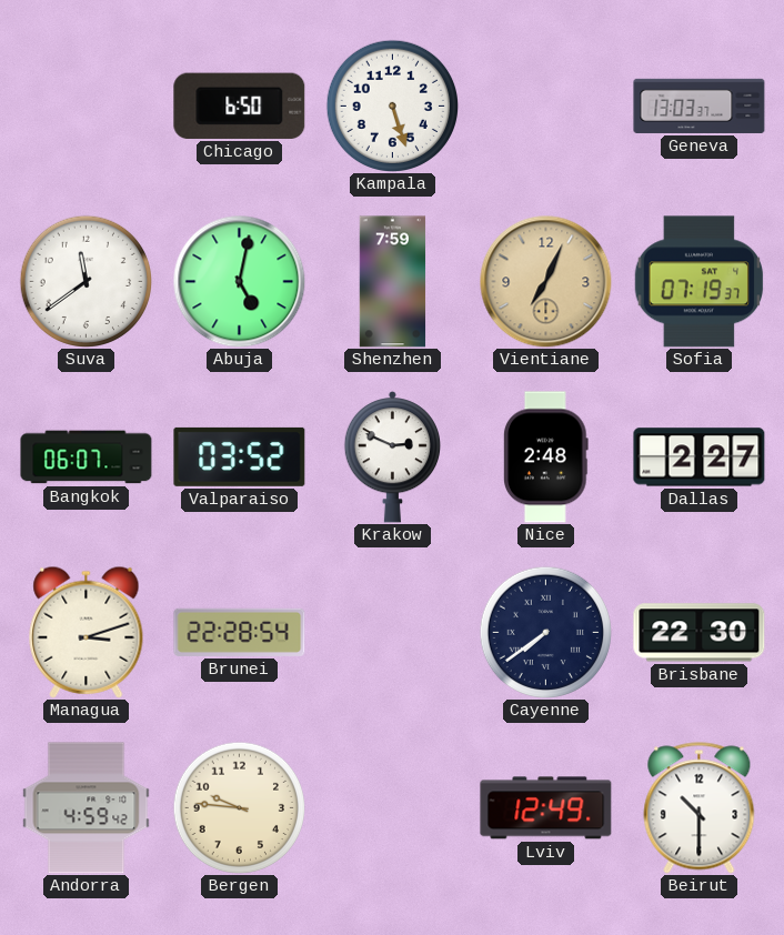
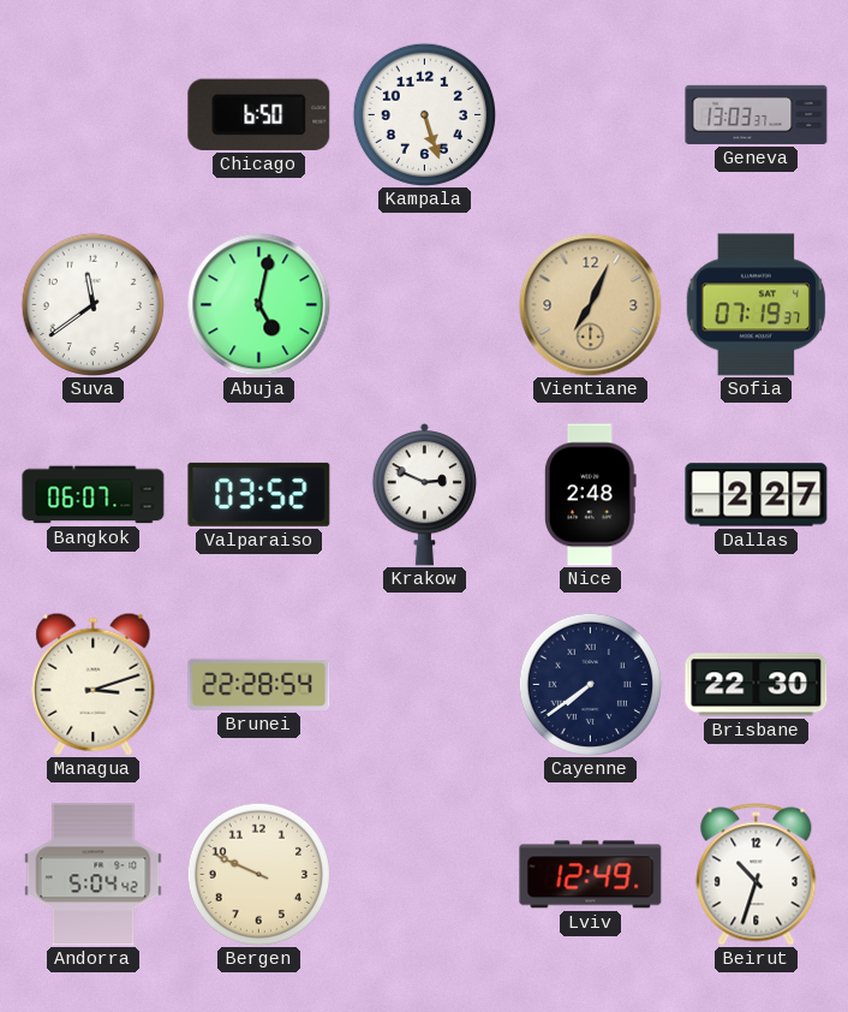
Shenzhen: 7:59 -> none
Andorra: 4:59 -> 5:04
Bergen: 9:46 -> 9:49
Beirut: 10:30 -> 10:33
